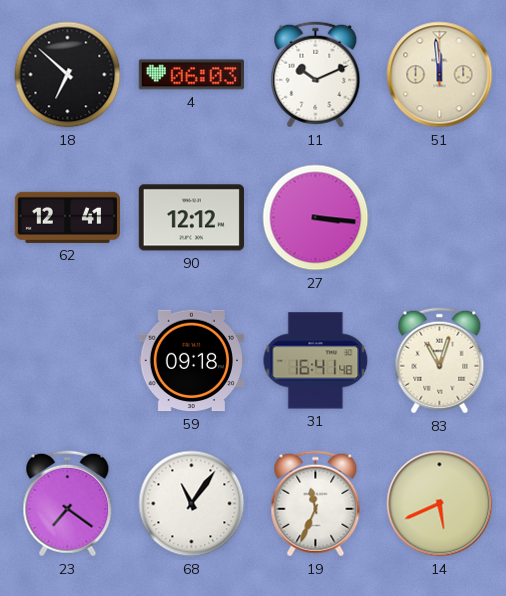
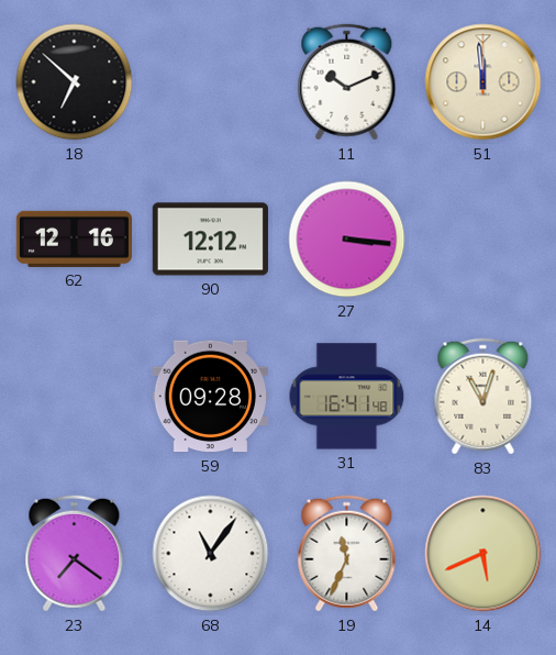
4: 06:03 -> none
62: 12:41 -> 12:16
59: 09:18 -> 09:28
